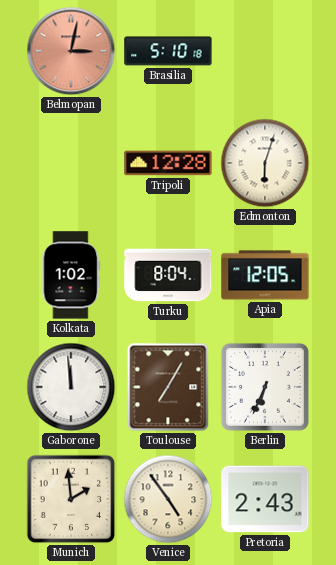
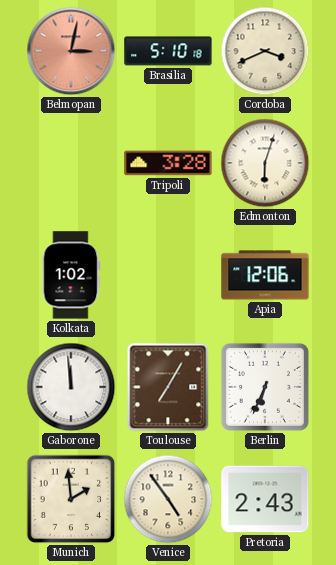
Cordoba: none -> 3:41
Tripoli: 12:28 -> 3:28
Turku: 8:04 -> none
Apia: 12:05 -> 12:06
